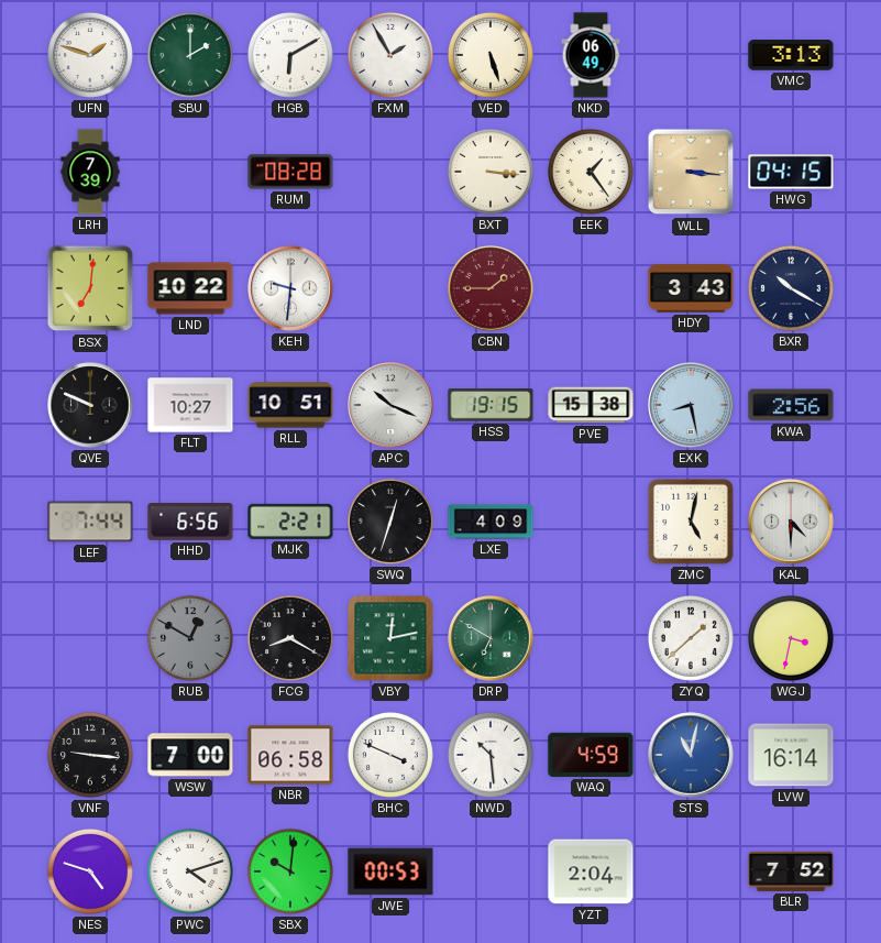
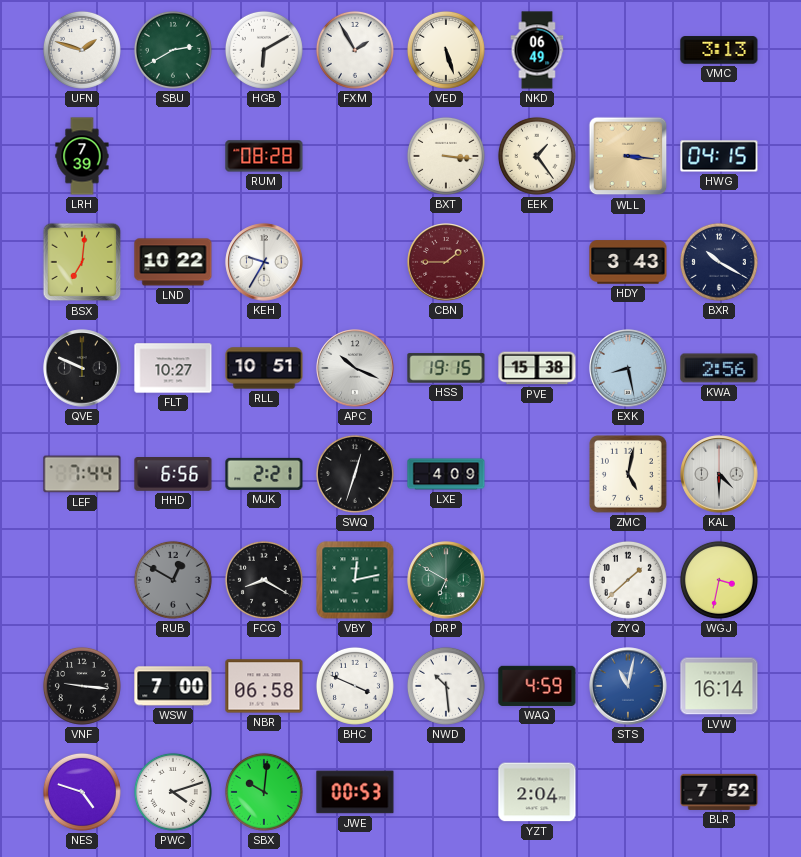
SBU: 2:00 -> 2:40
KEH: 9:31 -> 9:35
